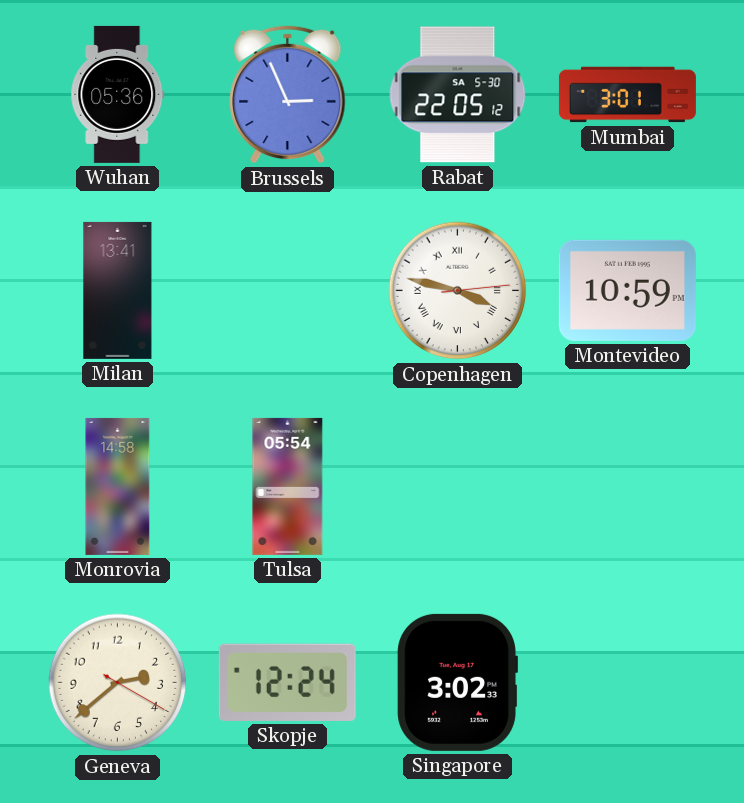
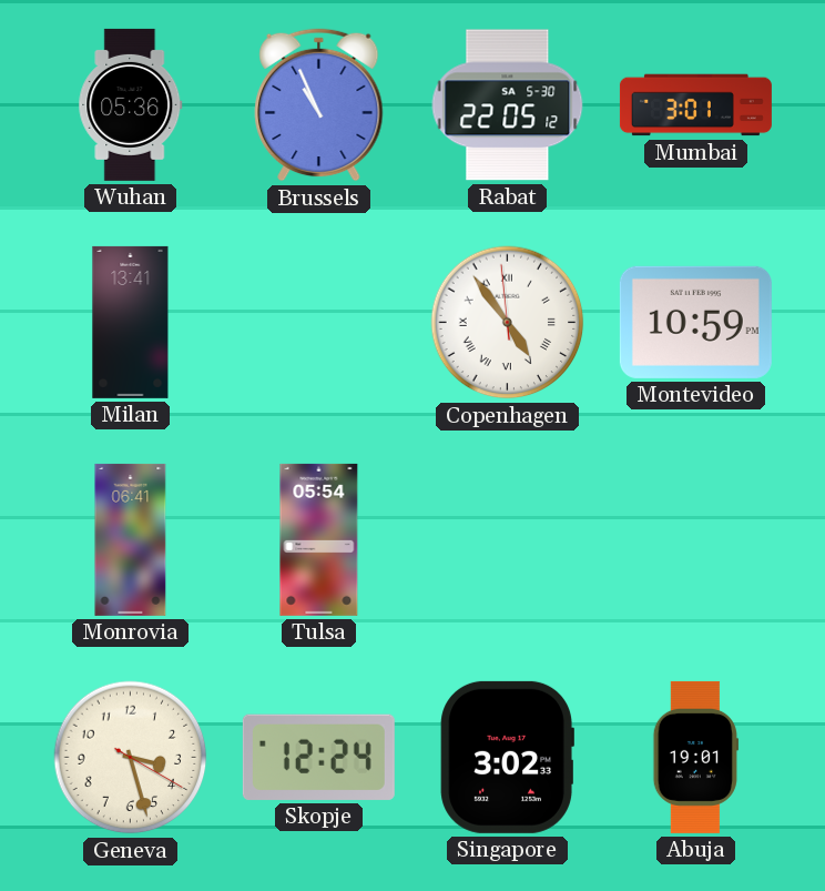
Brussels: 2:56 -> 10:56
Copenhagen: 3:47 -> 4:53
Monrovia: 14:58 -> 06:41
Geneva: 2:38 -> 3:27
Abuja: none -> 19:01
